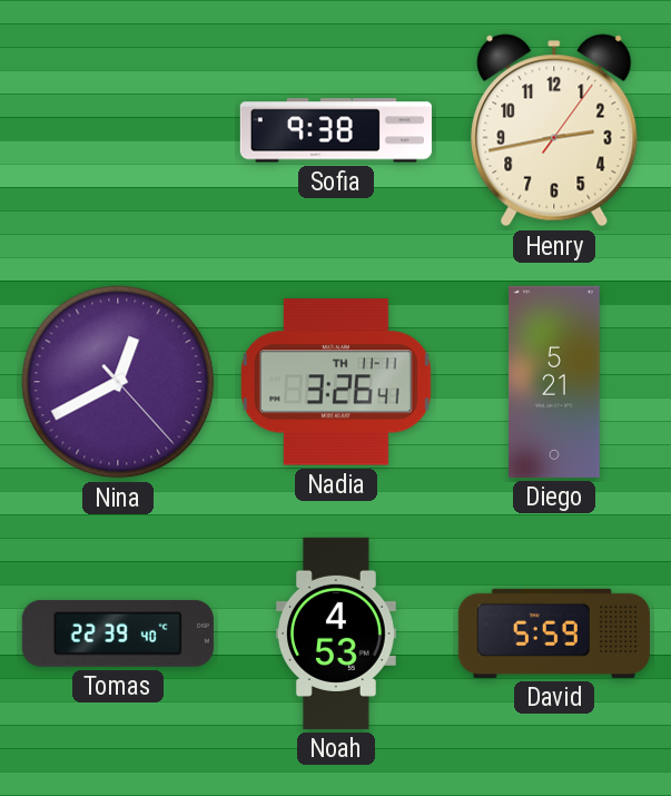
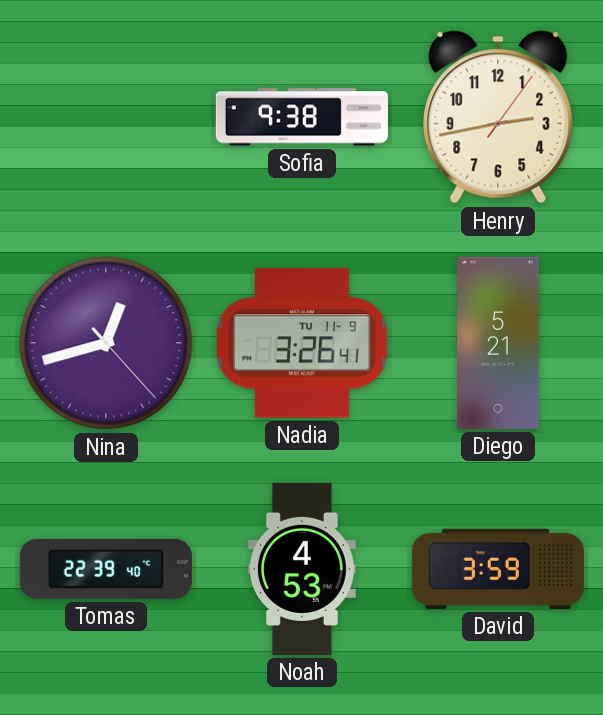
Nina: 12:40 -> 12:42
Nadia date: TH 11-11 -> TU 11-9
David: 5:59 -> 3:59
